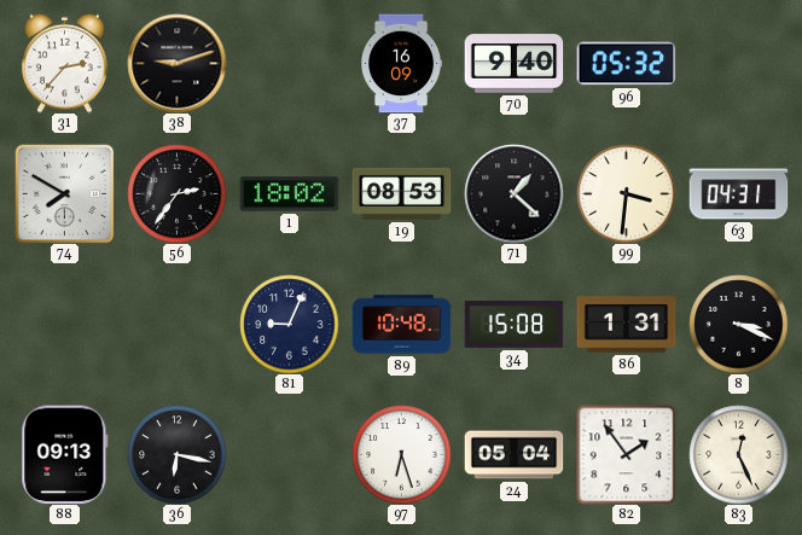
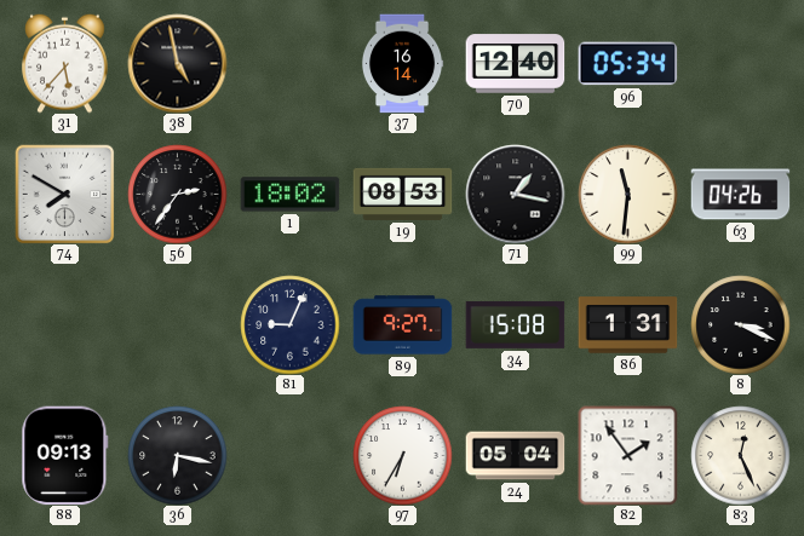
31: 2:37 -> 5:37
38: 9:12 -> 4:58
37: 16:09 -> 16:14
70: 9:40 -> 12:40
96: 05:32 -> 05:34
71: 1:22 -> 1:17
99: 3:31 -> 11:31
63: 04:31 -> 04:26
89: 10:48 -> 9:27
97: 6:27 -> 6:35
